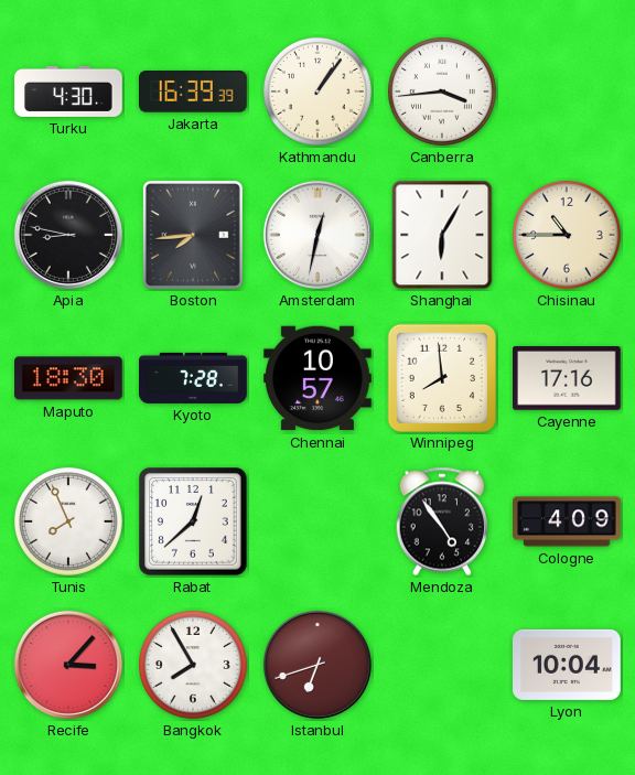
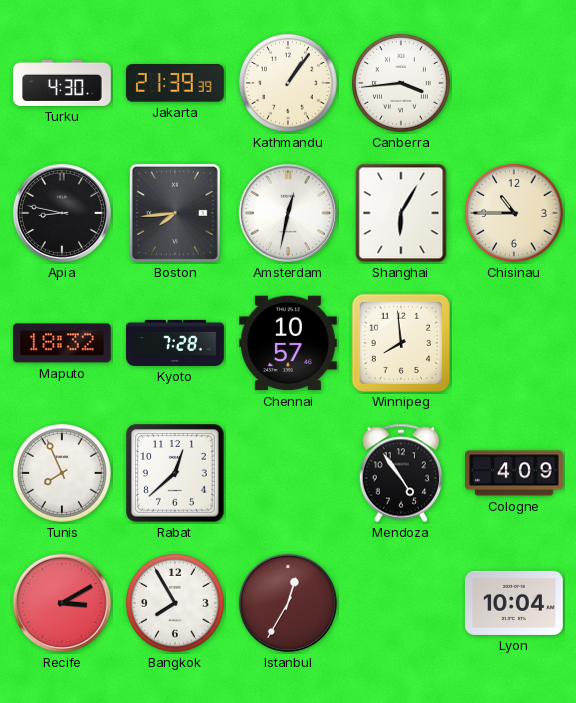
Jakarta: 16:39 -> 21:39
Maputo: 18:30 -> 18:32
Cayenne: 17:16 -> none
Recife: 3:07 -> 3:10
Istanbul: 6:42 -> 12:35
